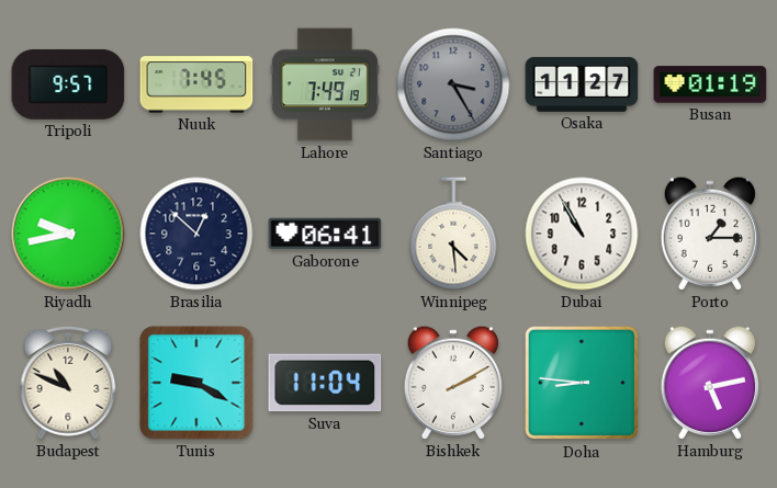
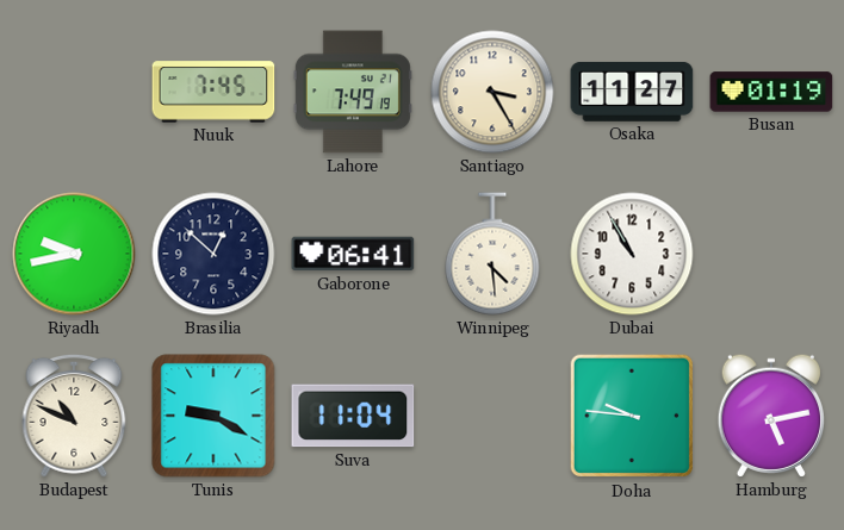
Tripoli: 9:57 -> none
Santiago dial: grey -> cream
Porto: 1:15 -> none
Bishkek: 2:10 -> none
Doha: 8:46 -> 9:46
